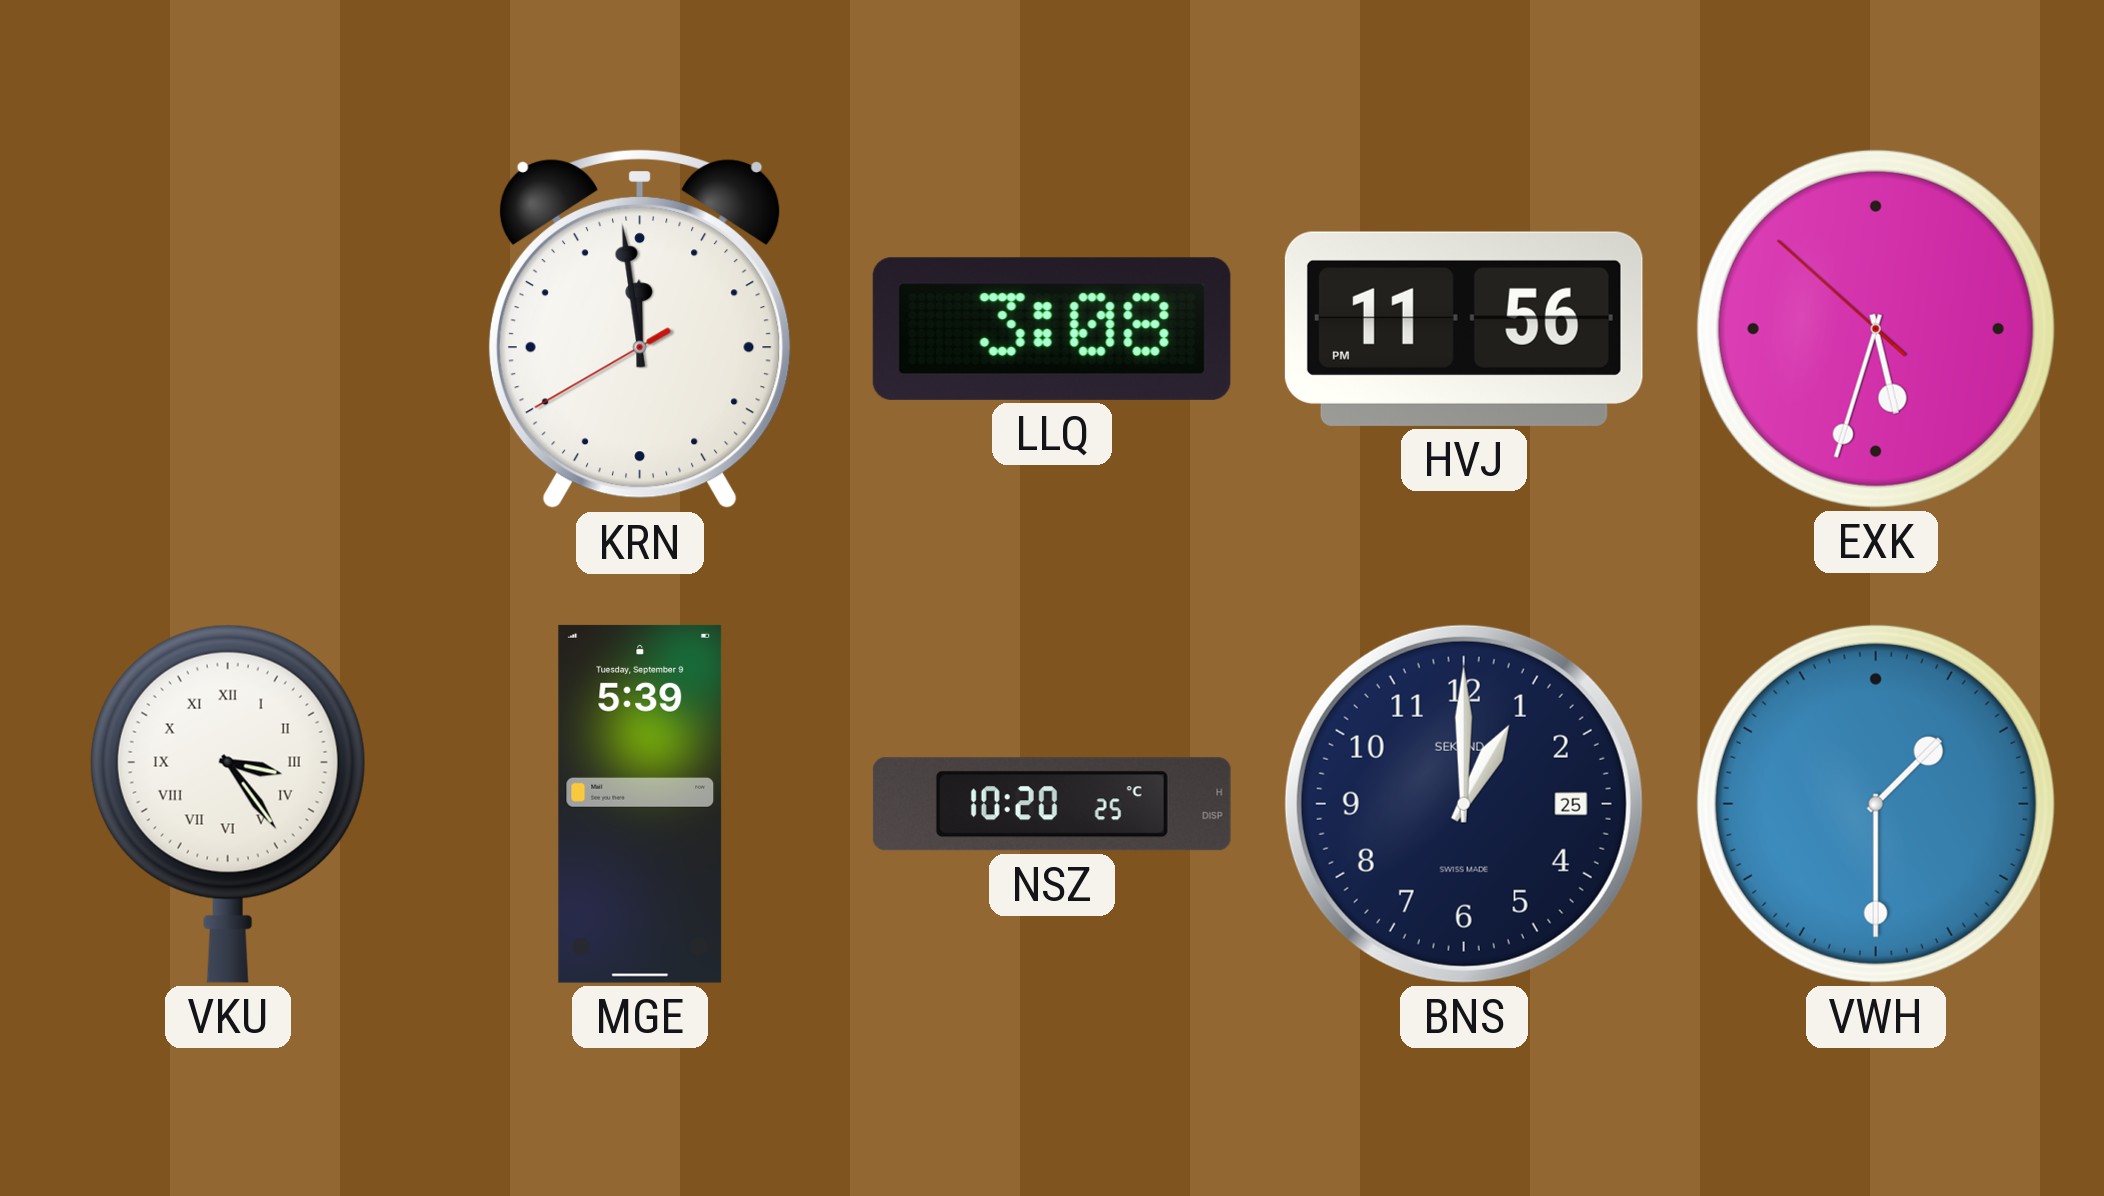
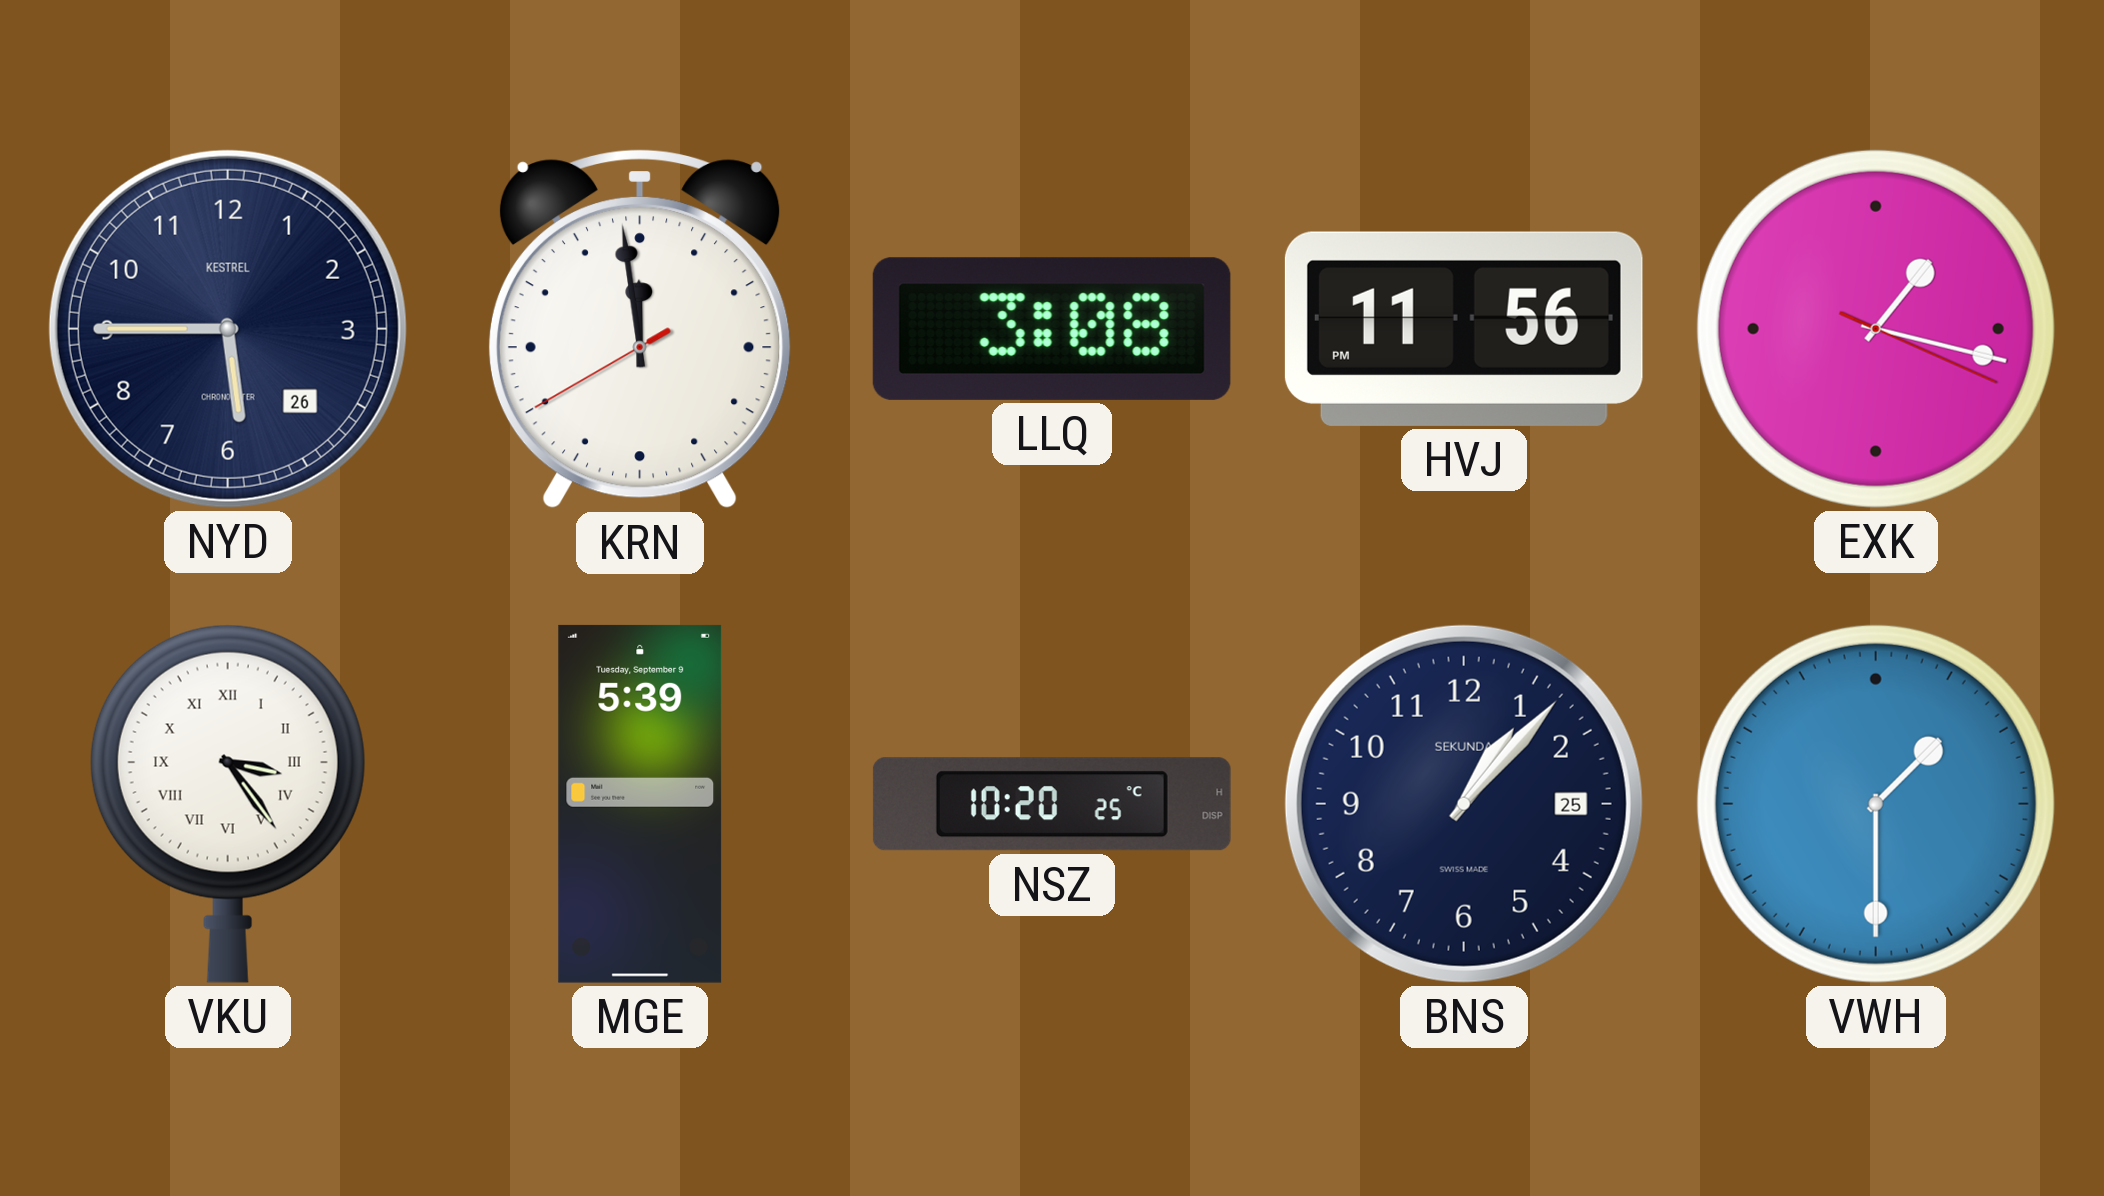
NYD: none -> 5:45
EXK: 5:32 -> 1:17
BNS: 1:00 -> 1:07
